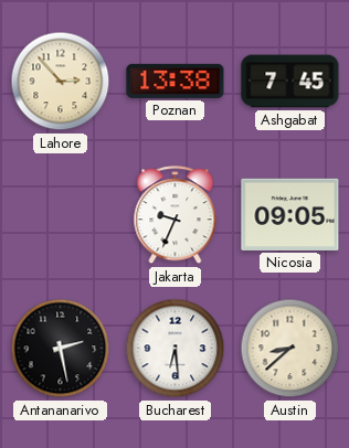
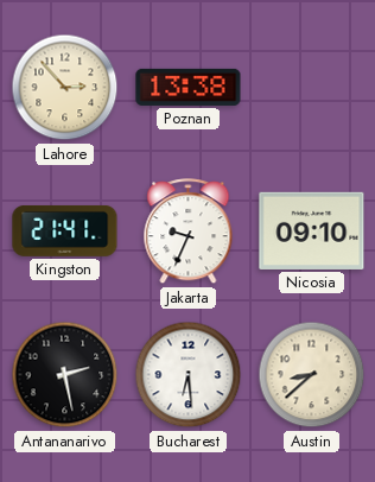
Ashgabat: 7:45 -> none
Kingston: none -> 21:41
Nicosia: 09:05 -> 09:10
